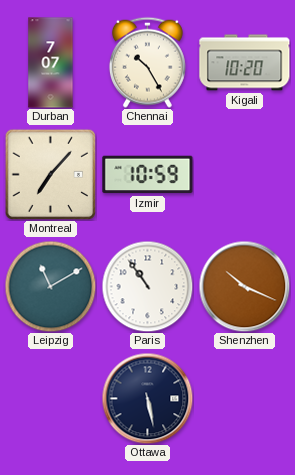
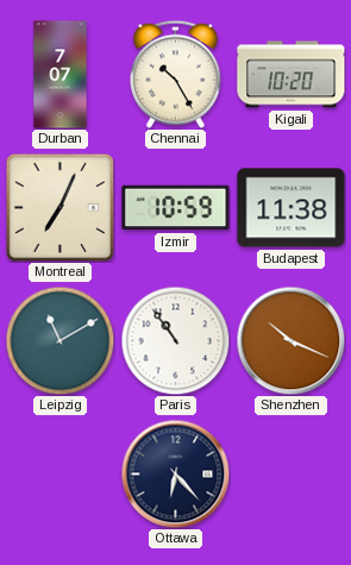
Montreal: 7:07 -> 7:04
Budapest: none -> 11:38
Ottawa: 5:28 -> 6:23
